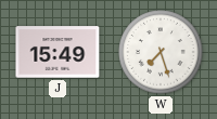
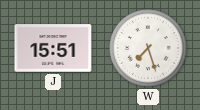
J: 15:49 -> 15:51
